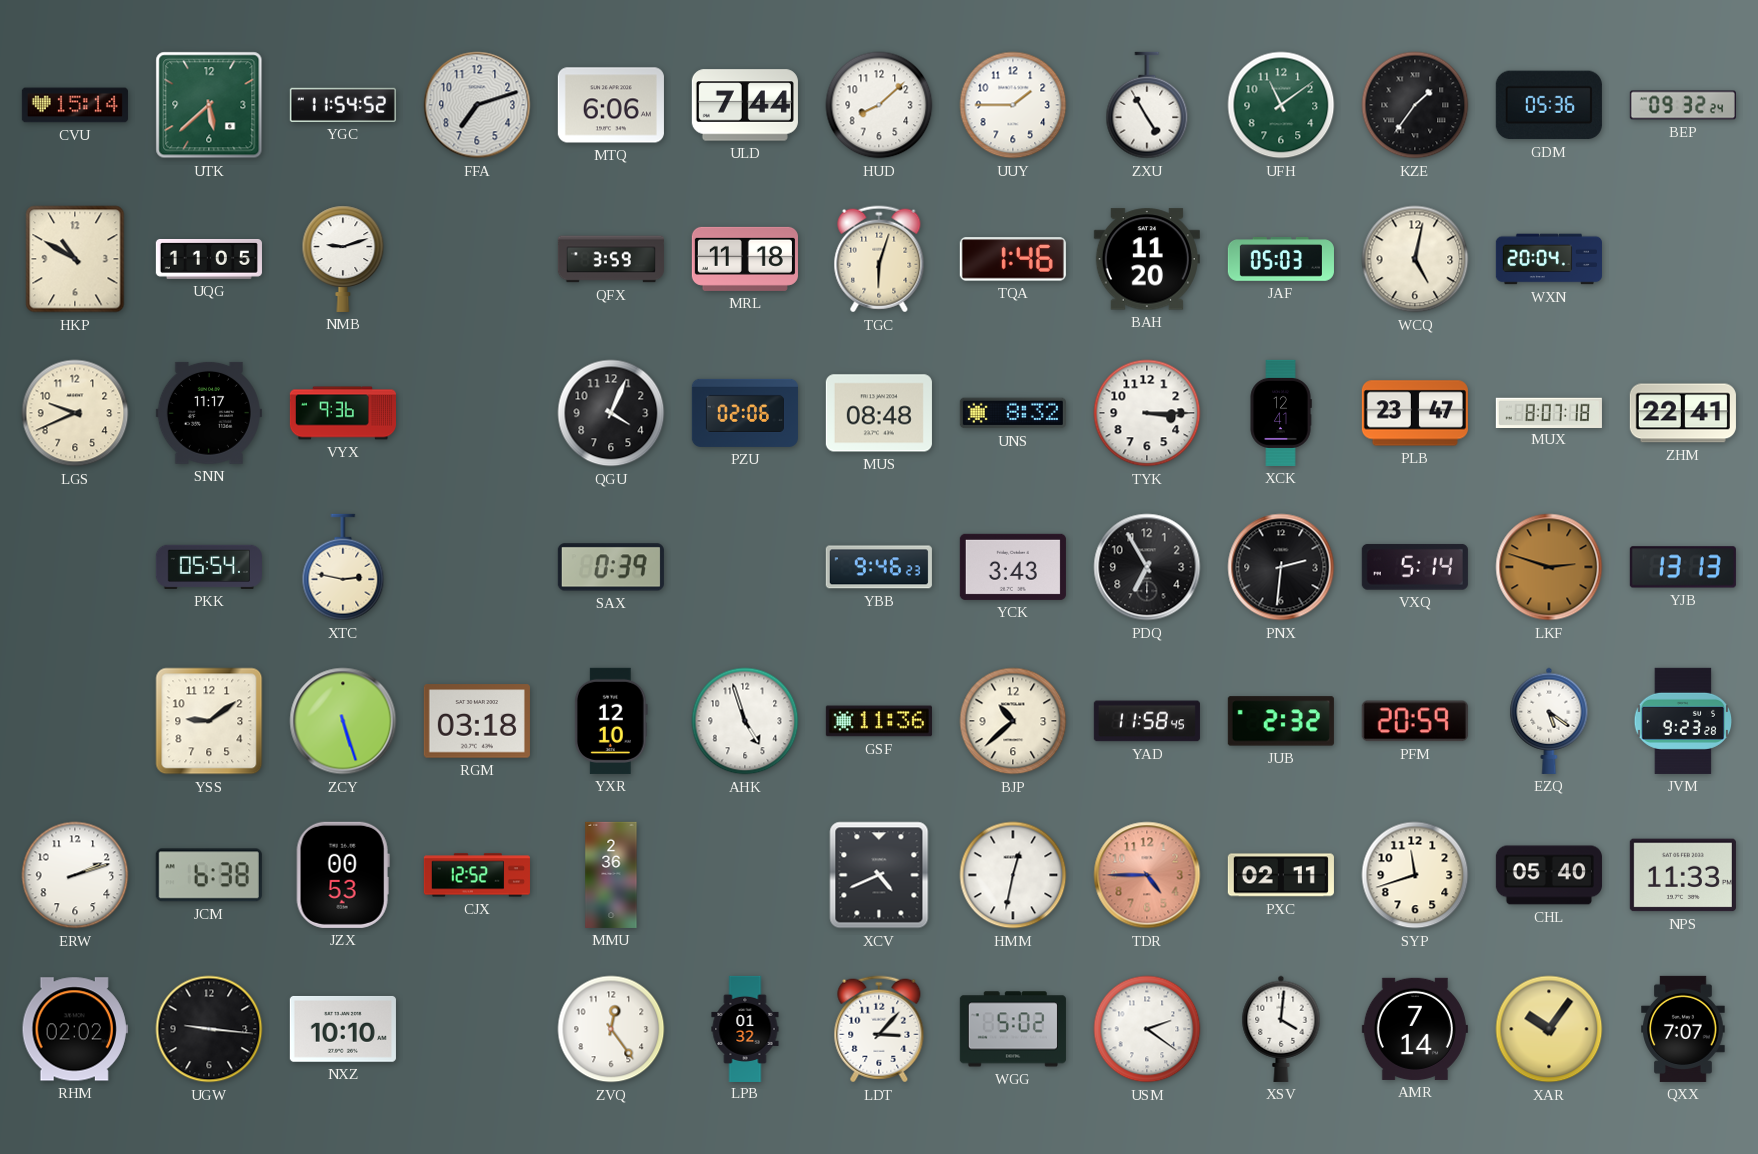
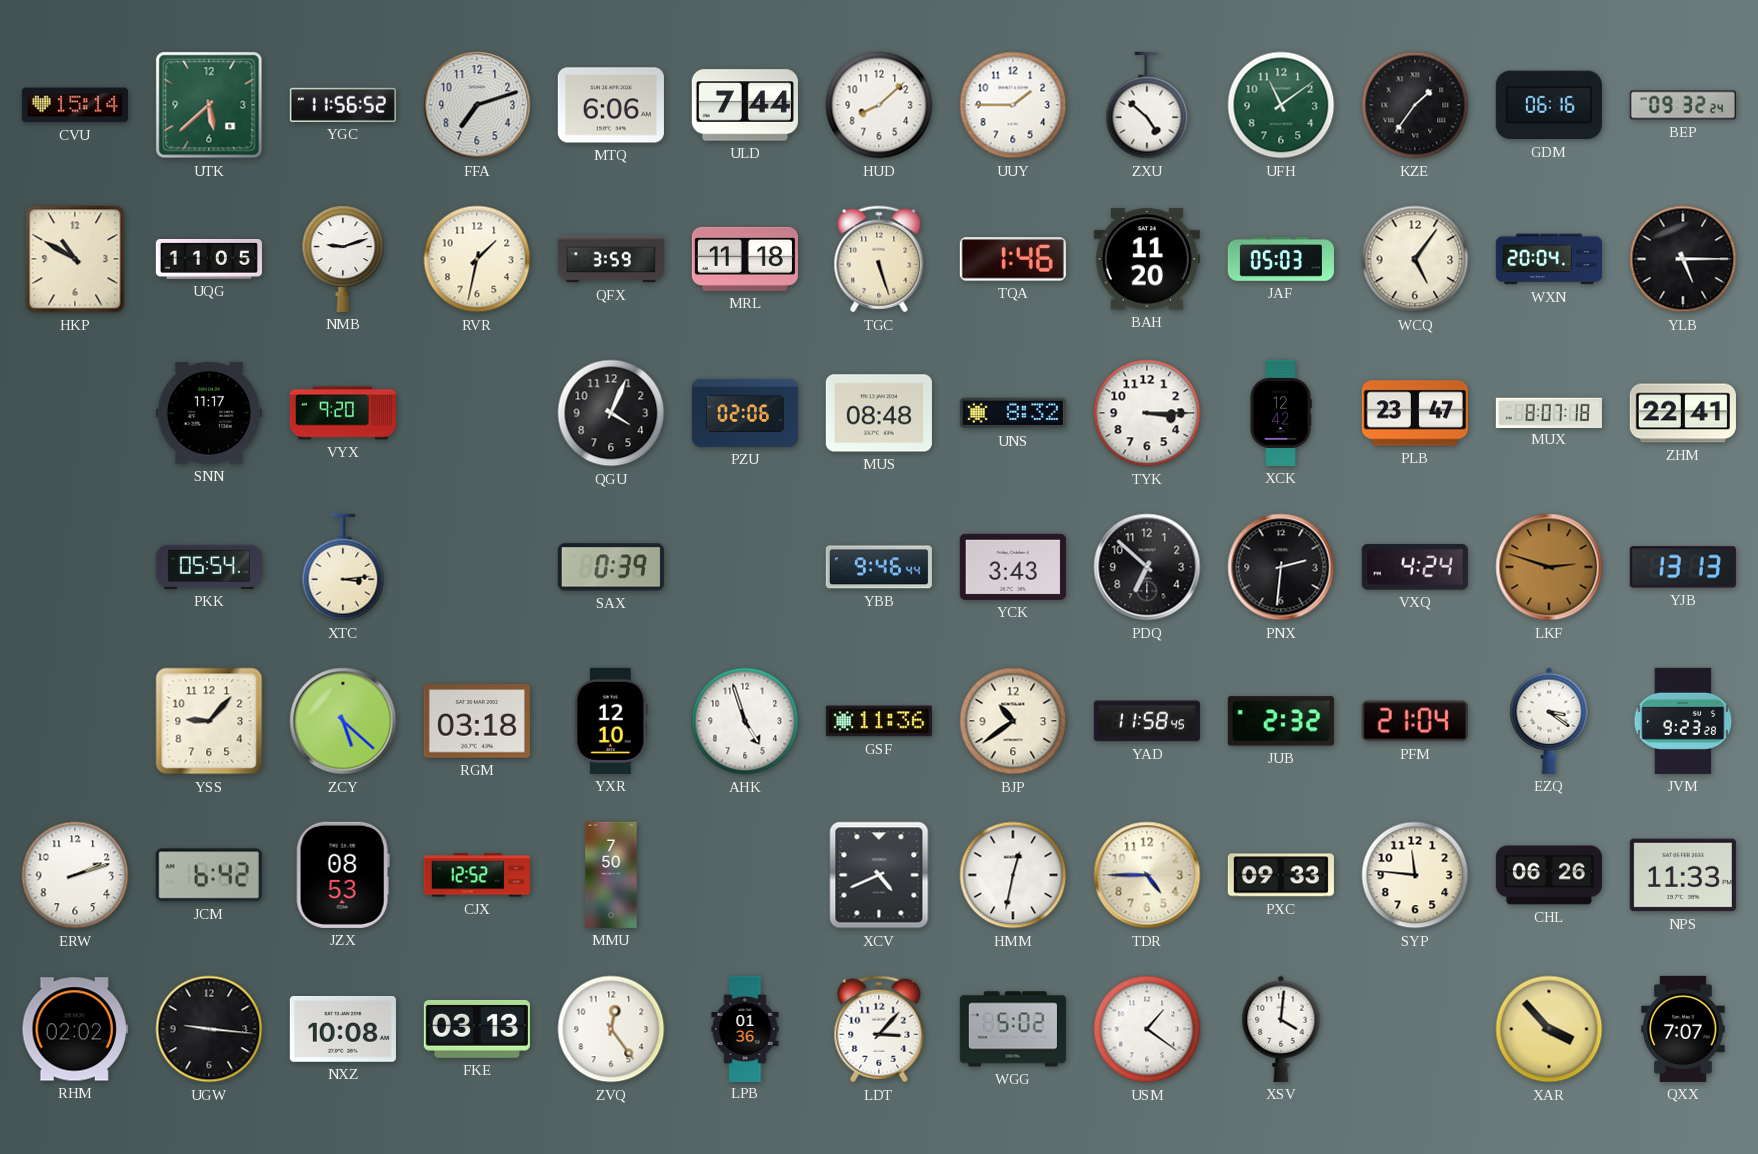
YGC: 11:54 -> 11:56
ZXU: 4:55 -> 4:52
GDM: 05:36 -> 06:16
RVR: none -> 1:32
TGC: 6:03 -> 5:27
WCQ: 5:02 -> 5:06
YLB: none -> 5:15
LGS: 9:41 -> none
VYX: 9:36 -> 9:20
XCK: 12:41 -> 12:42
XTC: 2:47 -> 3:14
YBB: 9:46:23 -> 9:46:44
PDQ: 6:55 -> 6:52
VXQ: 5:14 -> 4:24
YSS: 9:09 -> 9:07
ZCY: 5:27 -> 5:22
BJP: 10:38 -> 10:39
PFM: 20:59 -> 21:04
EZQ: 5:21 -> 3:21
JCM: 6:38 -> 6:42
JZX: 00:53 -> 08:53
MMU: 2:36 -> 7:50
TDR dial: salmon -> cream
PXC: 02:11 -> 09:33
SYP: 11:42 -> 11:46
CHL: 05:40 -> 06:26
NXZ: 10:10 -> 10:08
FKE: none -> 03:13
LPB: 01:32 -> 01:36
USM: 2:21 -> 1:21
AMR: 7:14 -> none
XAR: 10:06 -> 3:53
